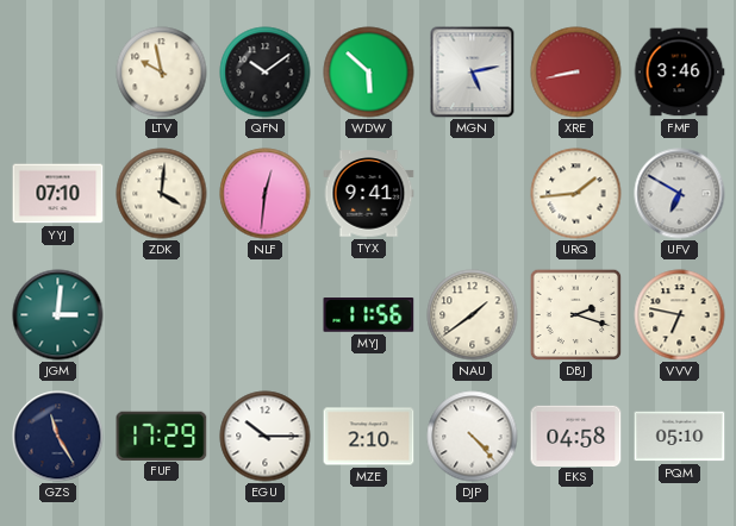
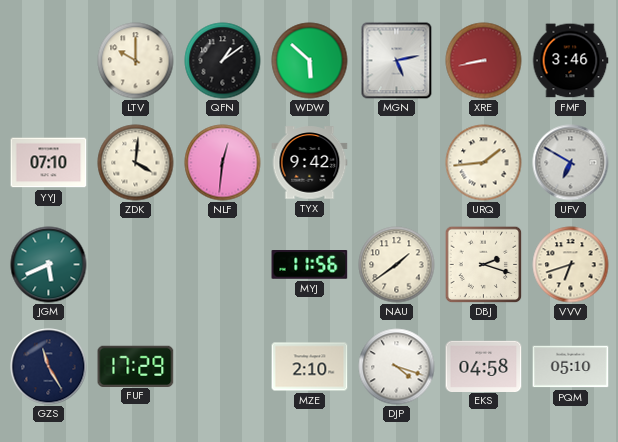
LTV: 9:58 -> 10:00
QFN: 10:09 -> 1:09
TYX: 9:41 -> 9:42
JGM: 3:01 -> 5:41
VVV: 6:47 -> 6:42
EGU: 10:15 -> none
DJP: 4:23 -> 4:18
